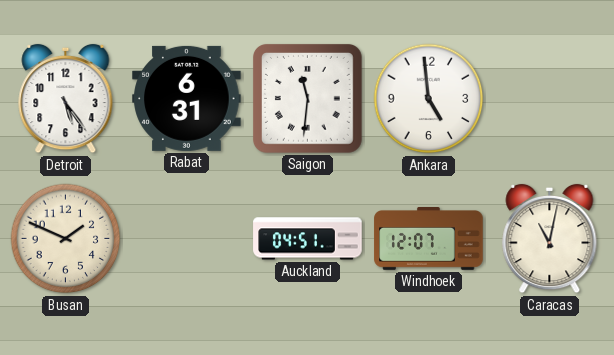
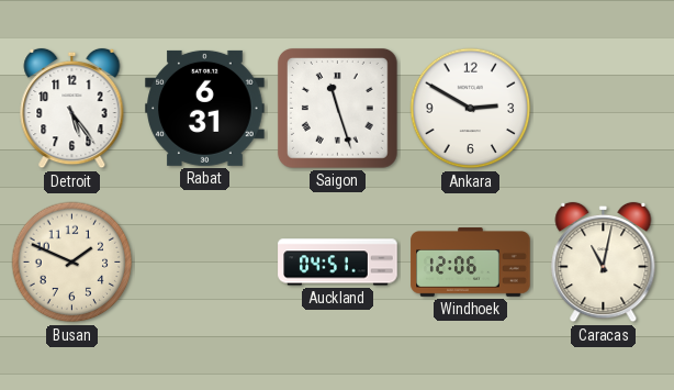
Saigon: 11:31 -> 11:27
Ankara: 4:59 -> 2:50
Windhoek: 12:07 -> 12:06
